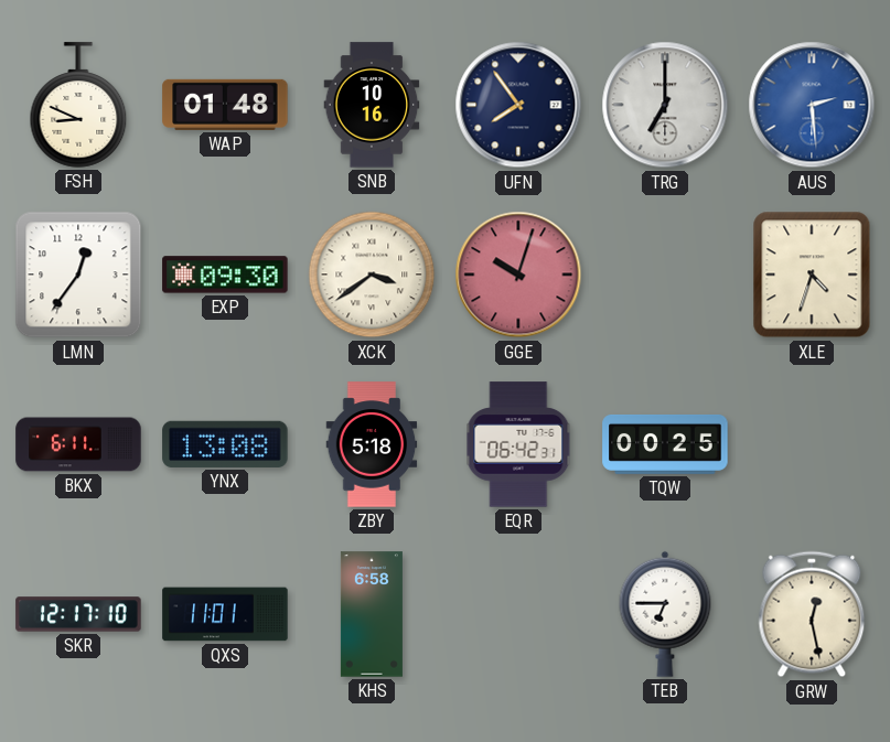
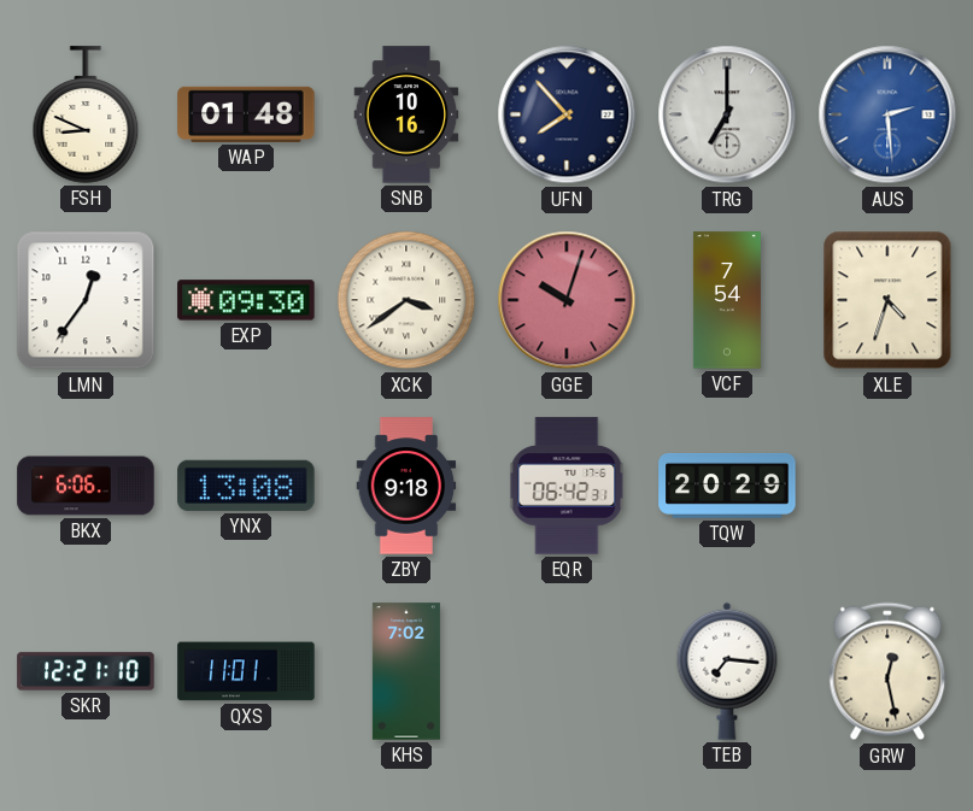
UFN: 7:54 -> 7:53
VCF: none -> 7:54
BKX: 6:11 -> 6:06
ZBY: 5:18 -> 9:18
TQW: 00:25 -> 20:29
SKR: 12:17 -> 12:21
KHS: 6:58 -> 7:02
TEB: 6:45 -> 7:16
